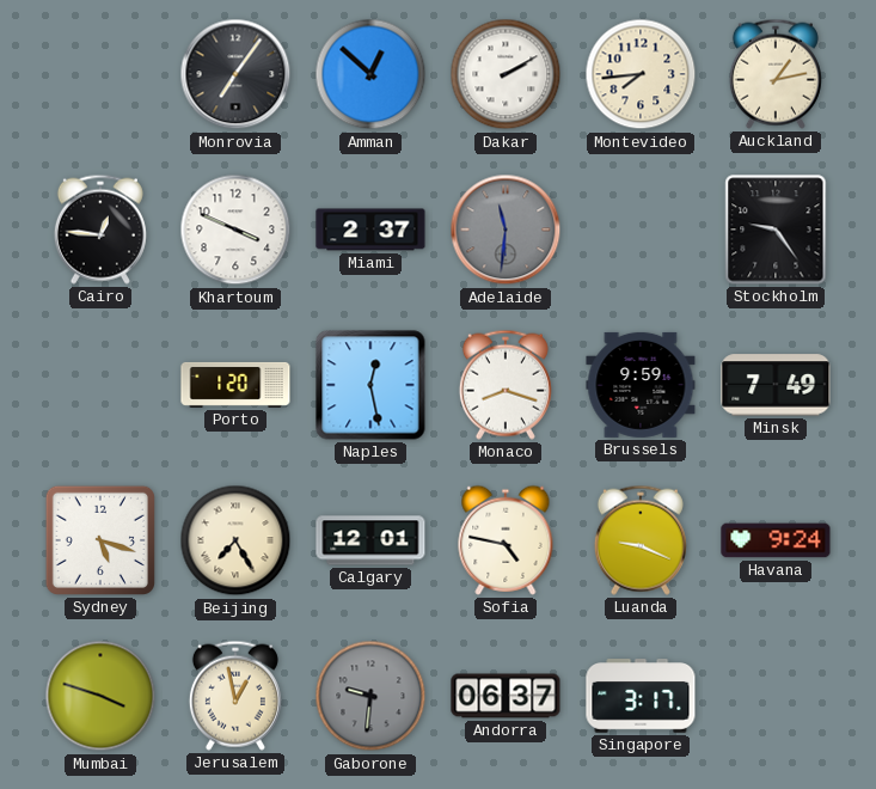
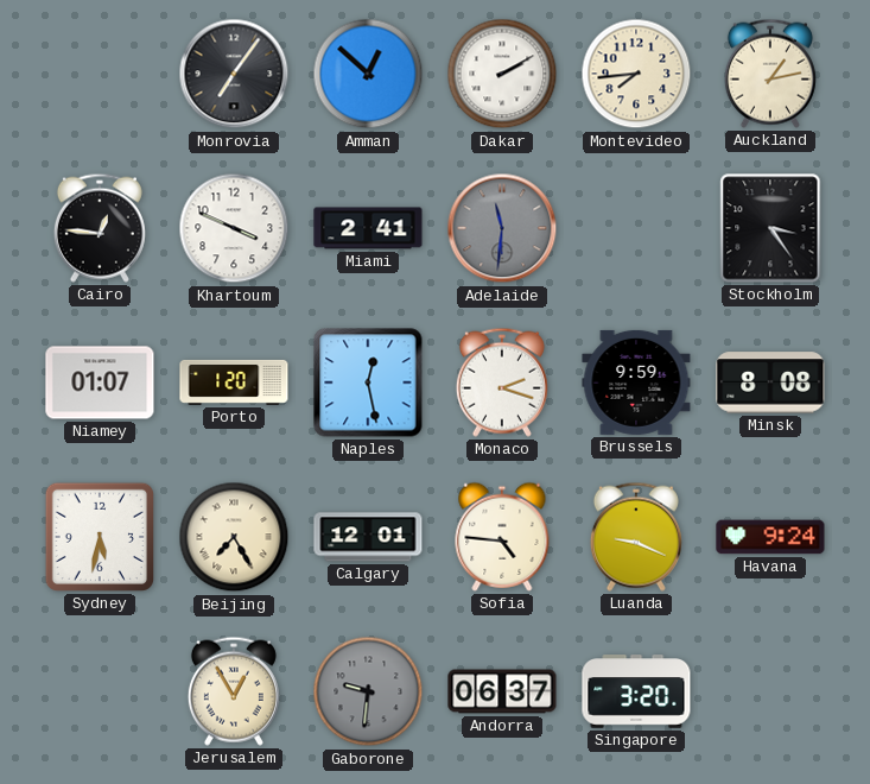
Miami: 2:37 -> 2:41
Stockholm: 9:24 -> 3:24
Niamey: none -> 01:07
Monaco: 8:18 -> 2:18
Minsk: 7:49 -> 8:08
Sydney: 5:18 -> 5:32
Sofia: 4:47 -> 4:46
Mumbai: 3:48 -> none
Jerusalem: 12:58 -> 12:55
Singapore: 3:17 -> 3:20
